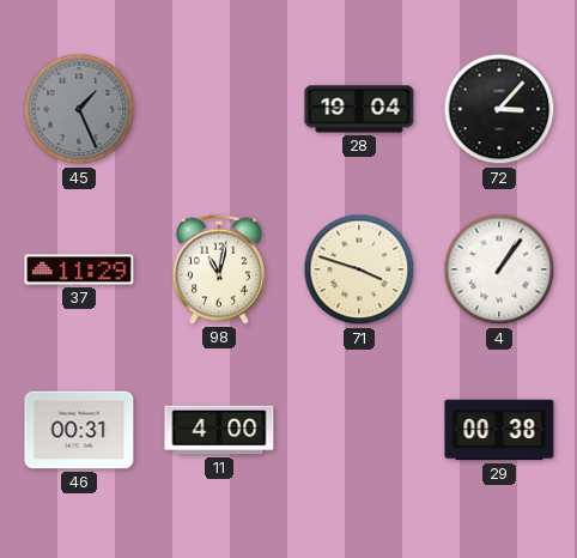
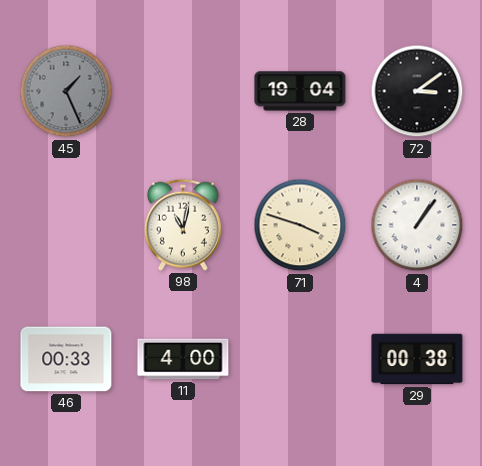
72: 3:07 -> 3:09
37: 11:29 -> none
46: 00:31 -> 00:33
